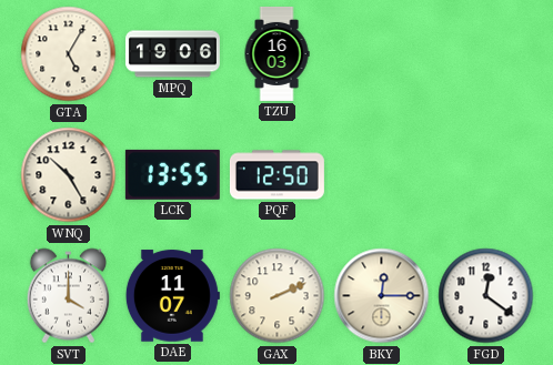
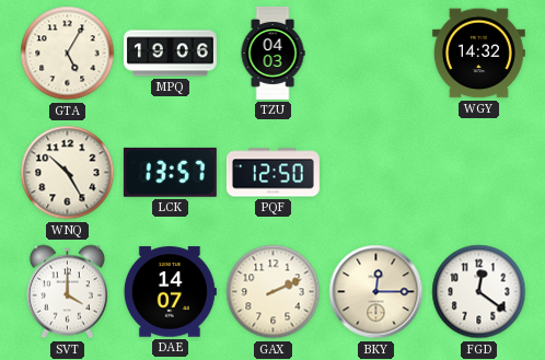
TZU: 16:03 -> 04:03
WGY: none -> 14:32
LCK: 13:55 -> 13:57
DAE: 11:07 -> 14:07
